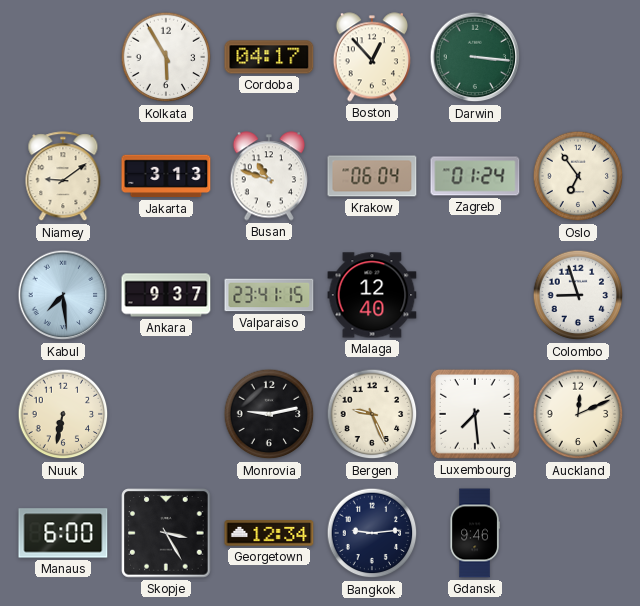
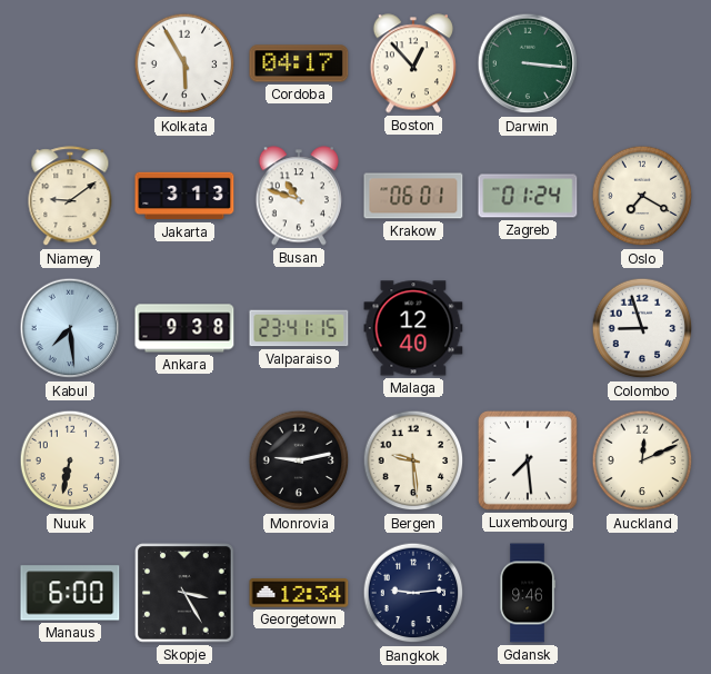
Krakow: 06:04 -> 06:01
Oslo: 6:54 -> 7:20
Ankara: 9:37 -> 9:38
Bergen: 9:26 -> 9:29
